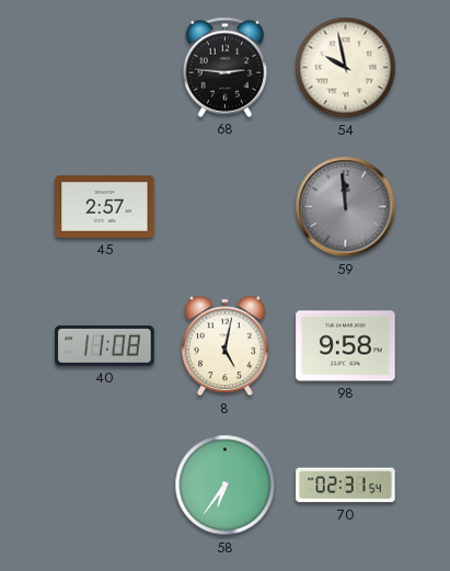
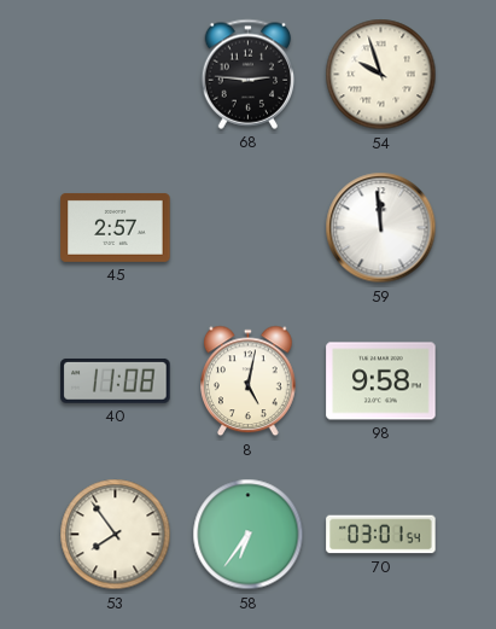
54: 9:58 -> 9:57
59 dial: grey -> white
53: none -> 7:54
70: 02:31 -> 03:01
